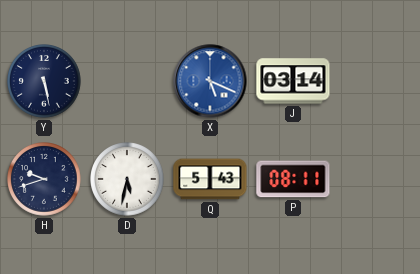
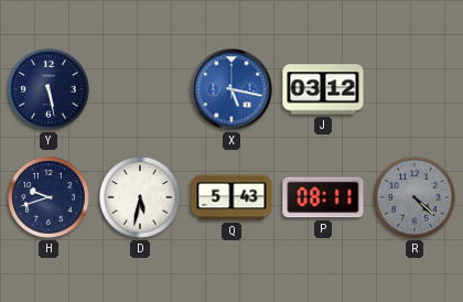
X: 5:19 -> 5:17
J: 03:14 -> 03:12
R: none -> 4:22
